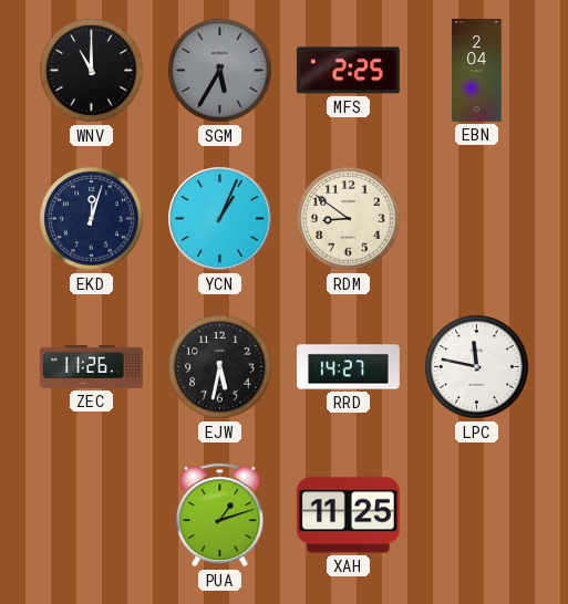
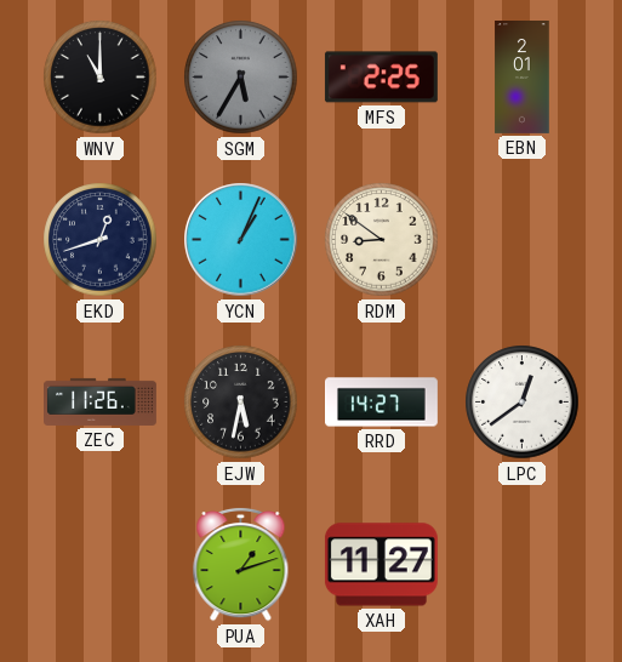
EBN: 2:04 -> 2:01
EKD: 12:03 -> 12:42
LPC: 11:47 -> 12:39
XAH: 11:25 -> 11:27
